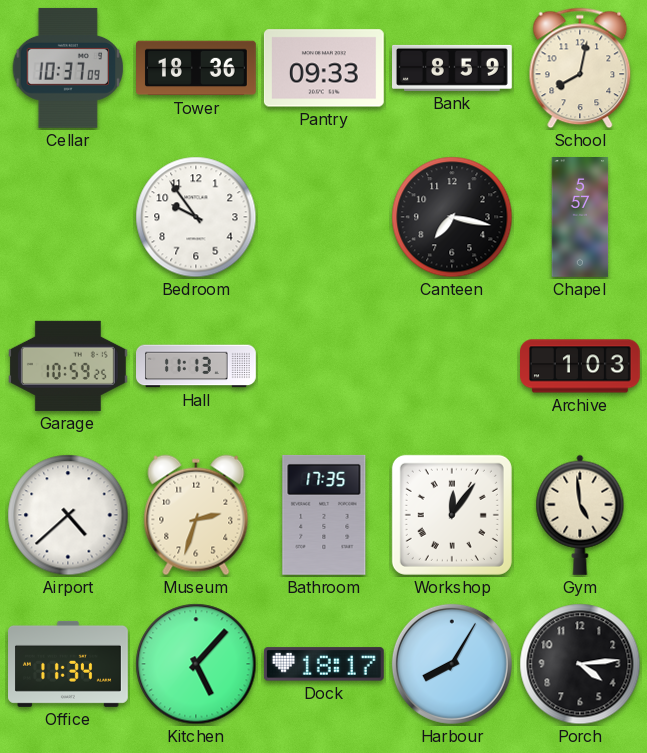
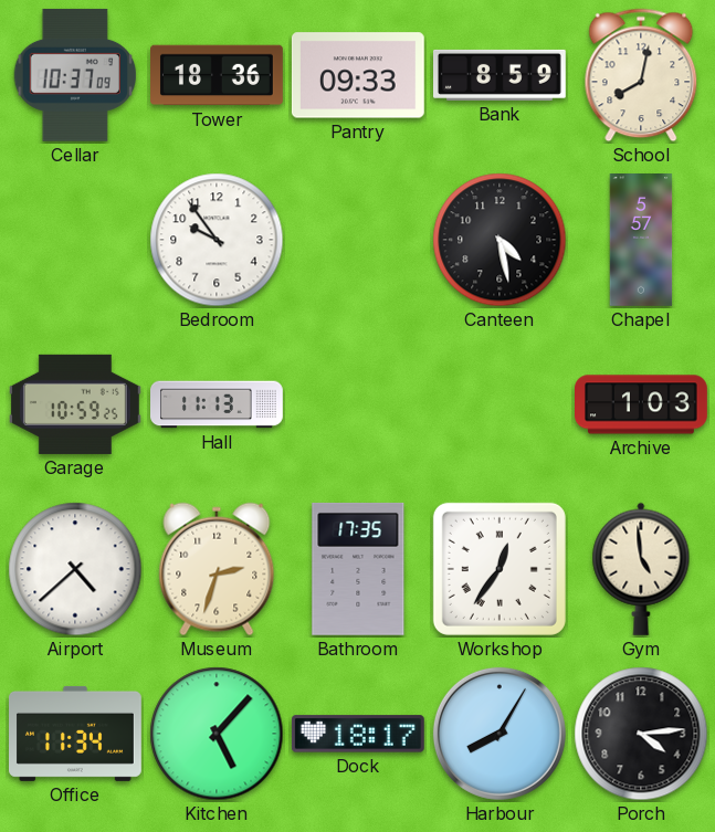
Canteen: 7:17 -> 4:28
Workshop: 12:06 -> 12:36
